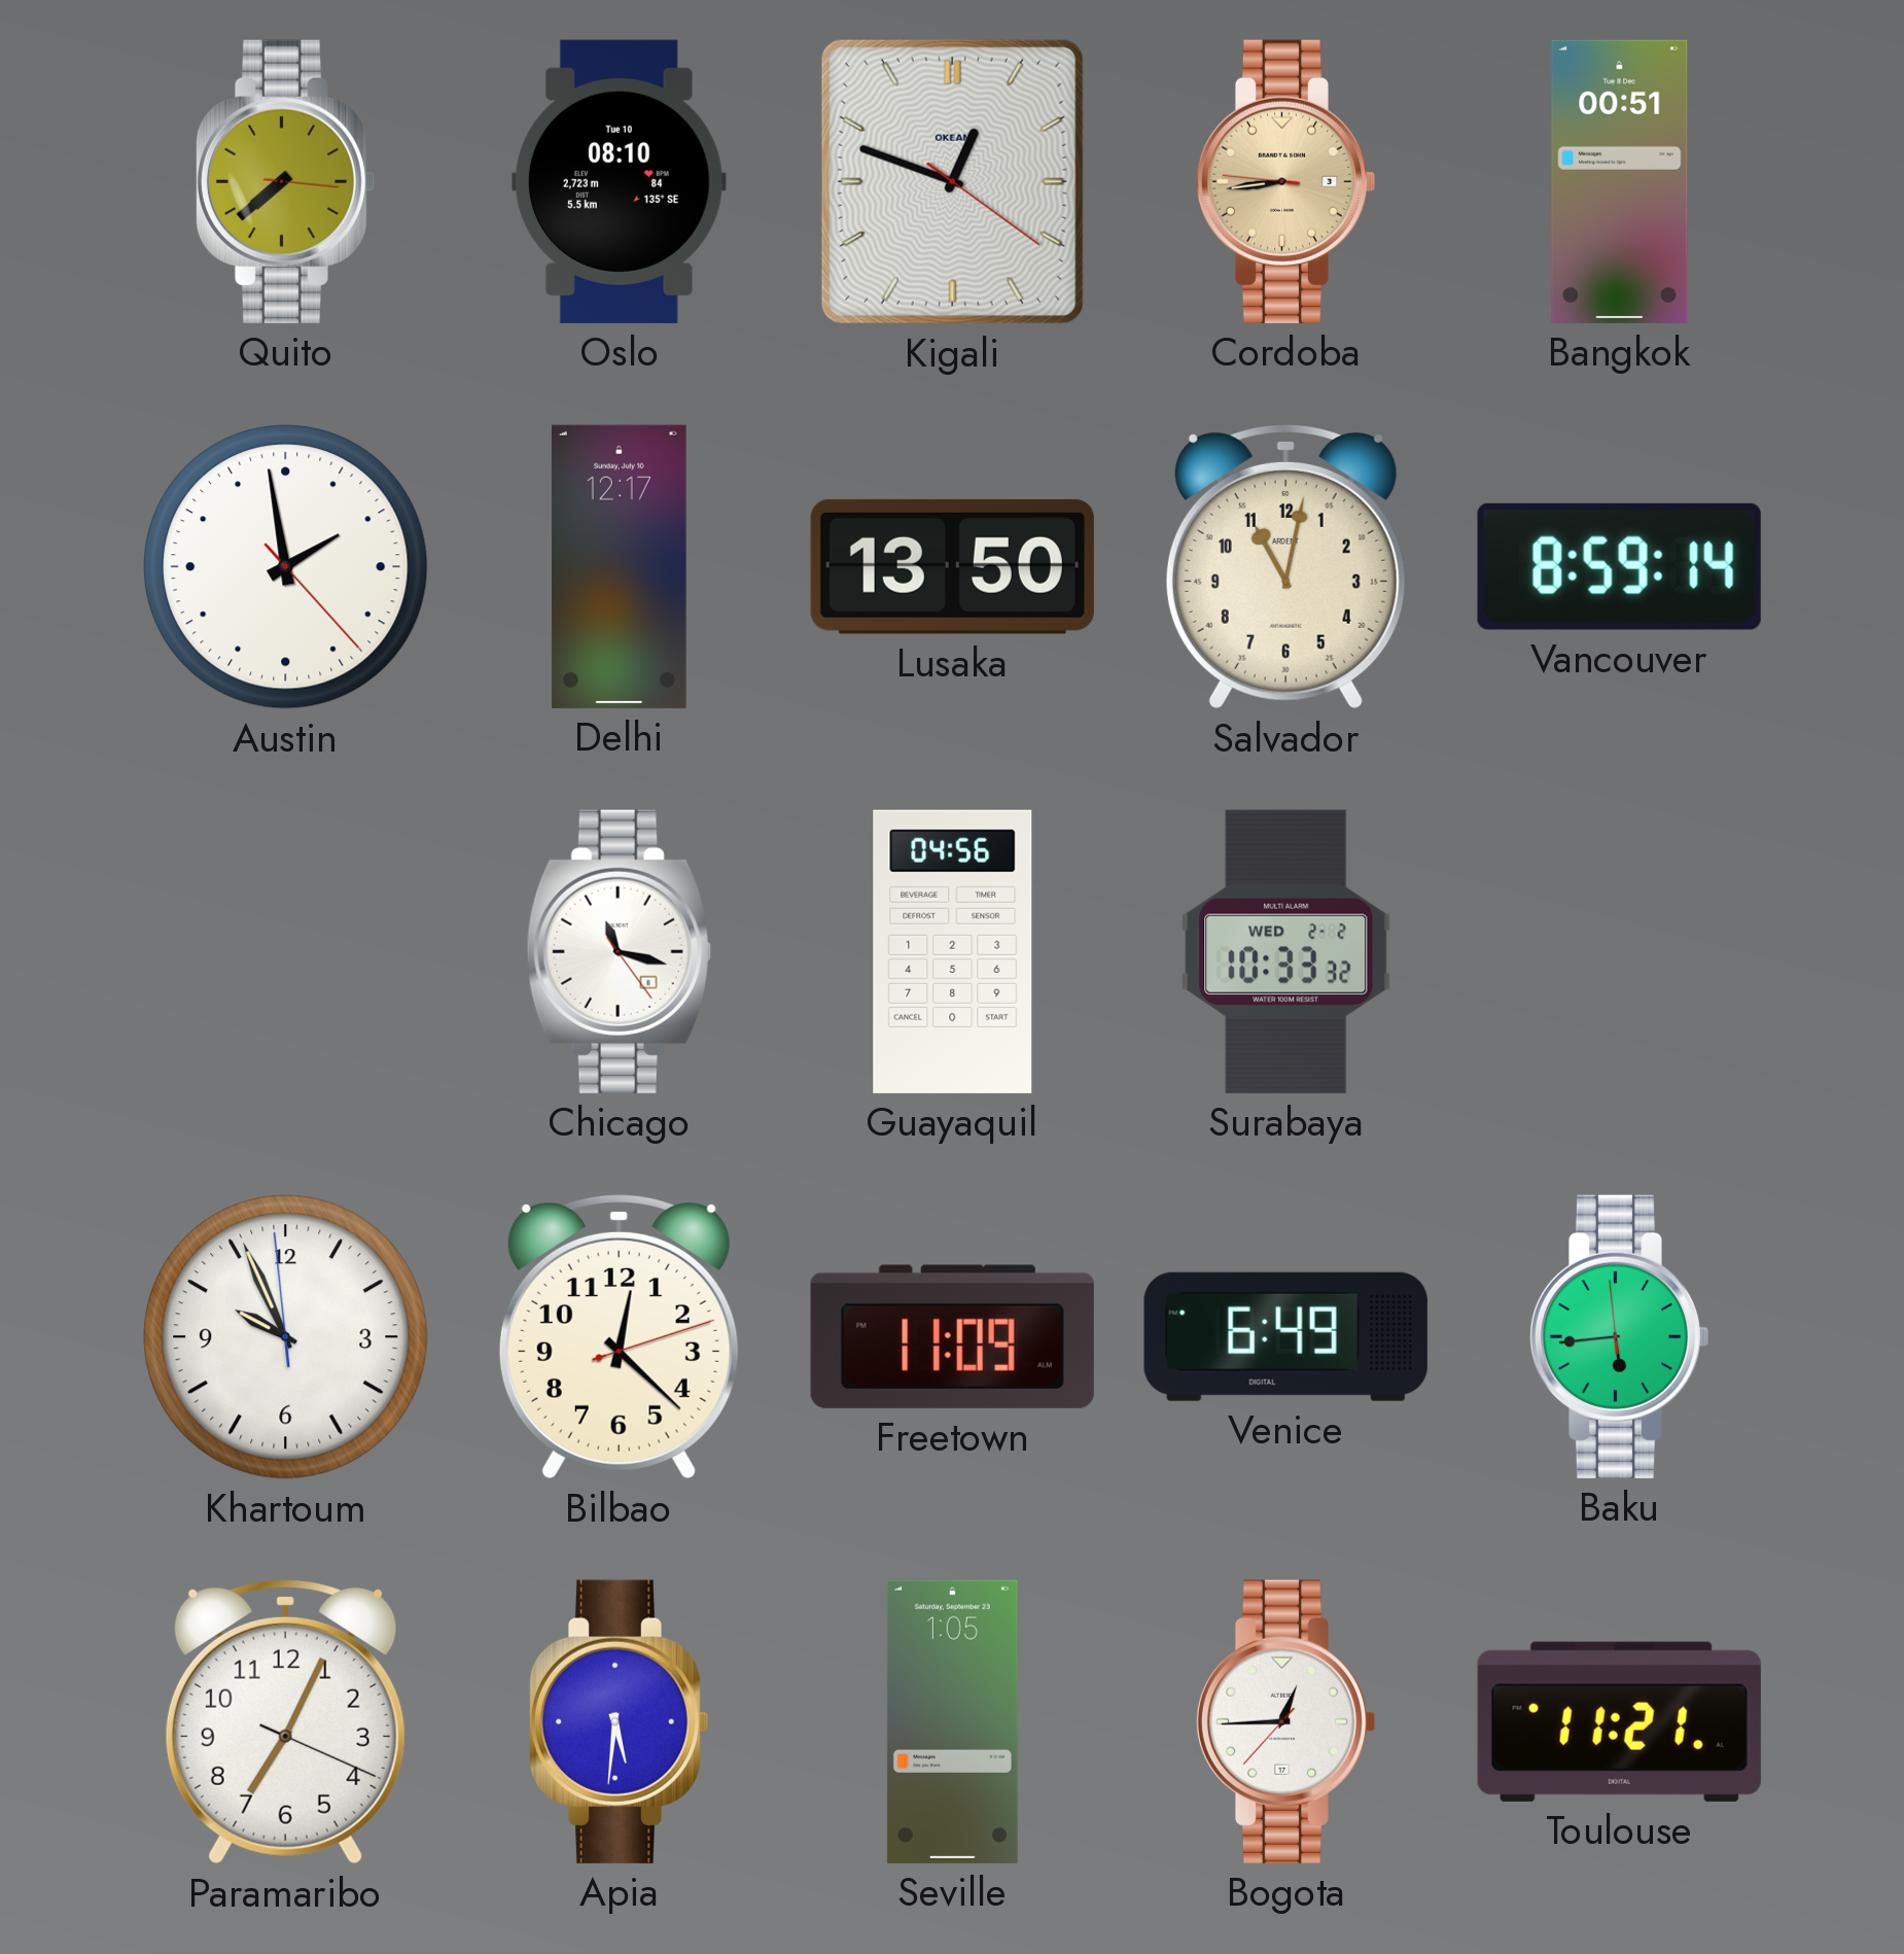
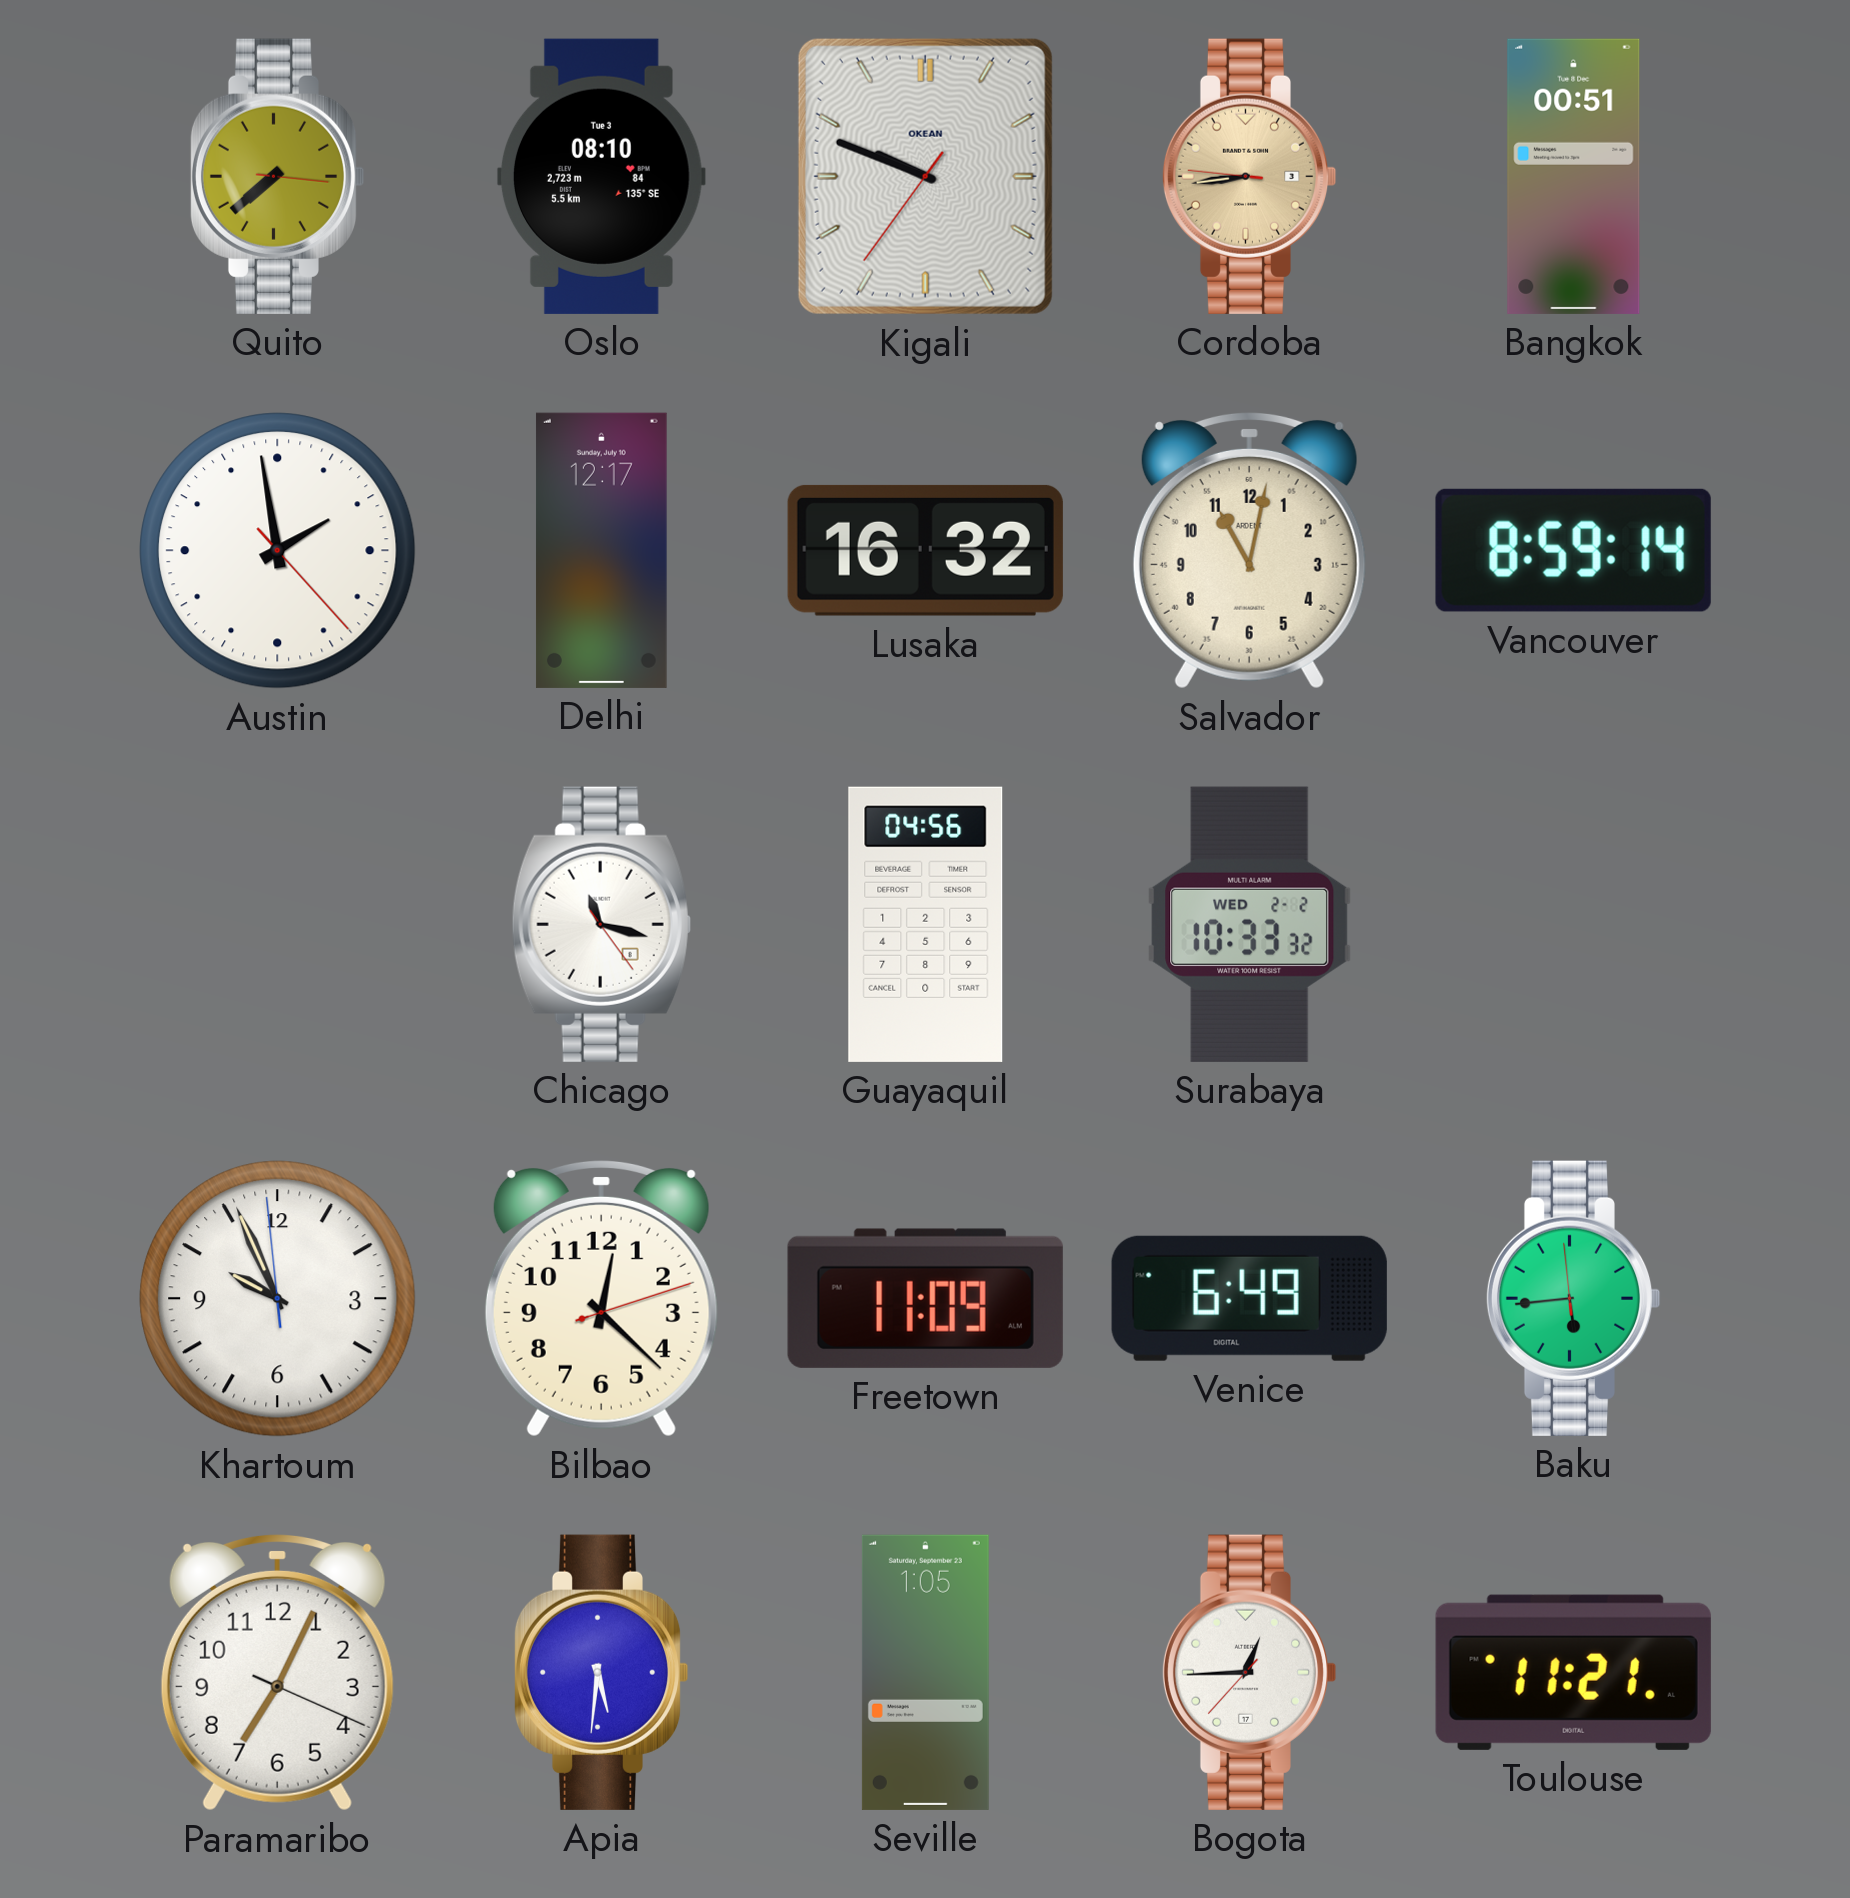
Oslo date: Tue 10 -> Tue 3
Kigali: 12:48 -> 9:48
Lusaka: 13:50 -> 16:32
